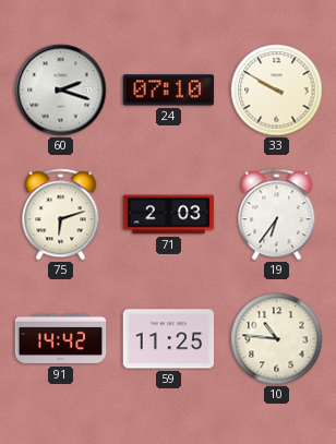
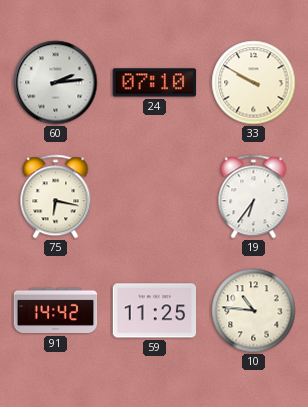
60: 2:18 -> 2:14
75: 6:12 -> 6:17
71: 2:03 -> none
